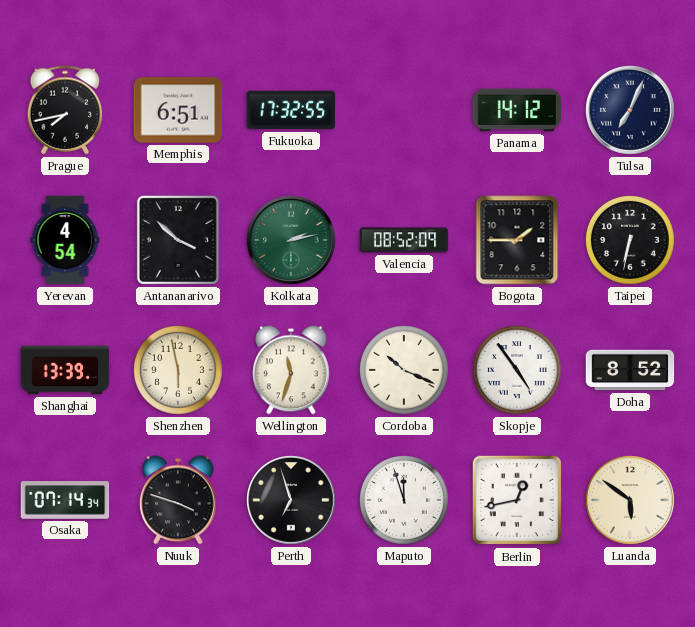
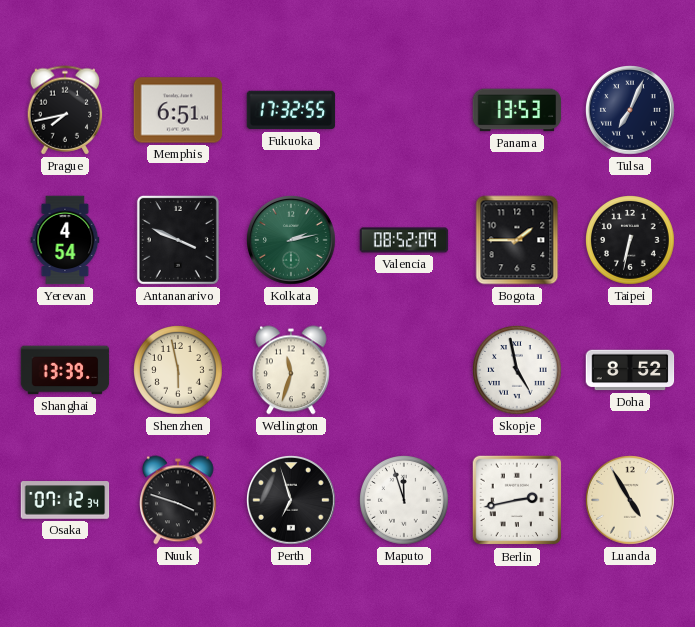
Panama: 14:12 -> 13:53
Antananarivo: 3:52 -> 3:49
Cordoba: 10:19 -> none
Skopje: 4:54 -> 4:58
Osaka: 07:14 -> 07:12
Berlin: 12:43 -> 2:43
Luanda: 5:51 -> 4:55
